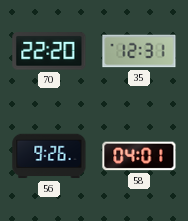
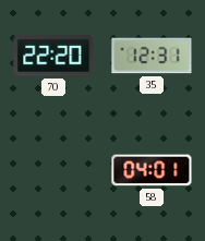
56: 9:26 -> none
